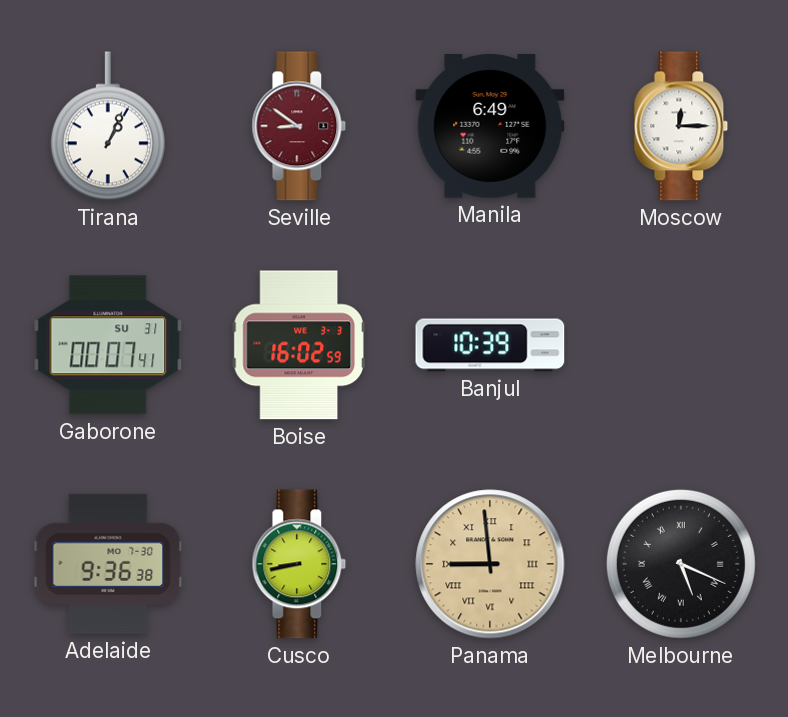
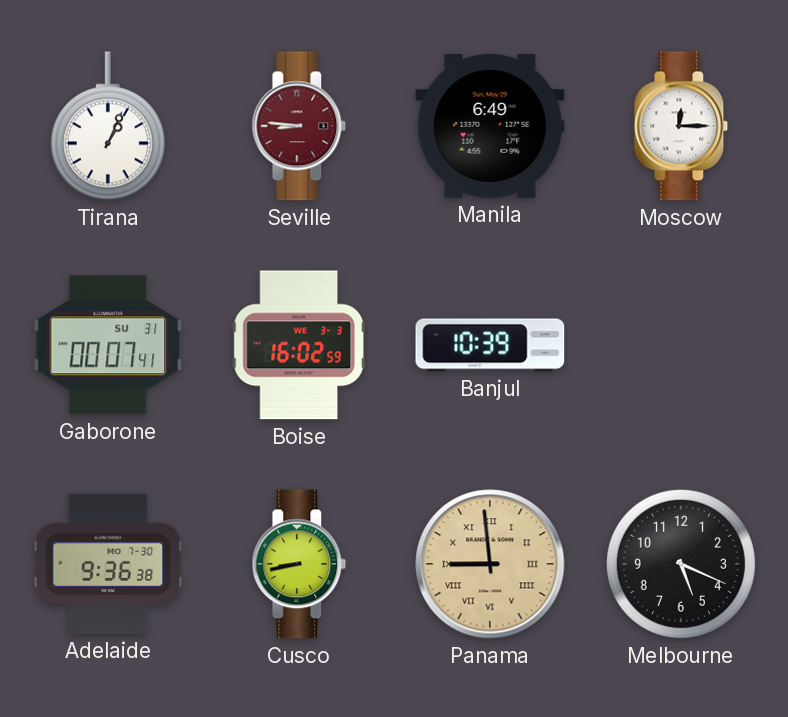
Seville: 8:51 -> 8:46
Melbourne numerals: Roman -> Arabic
